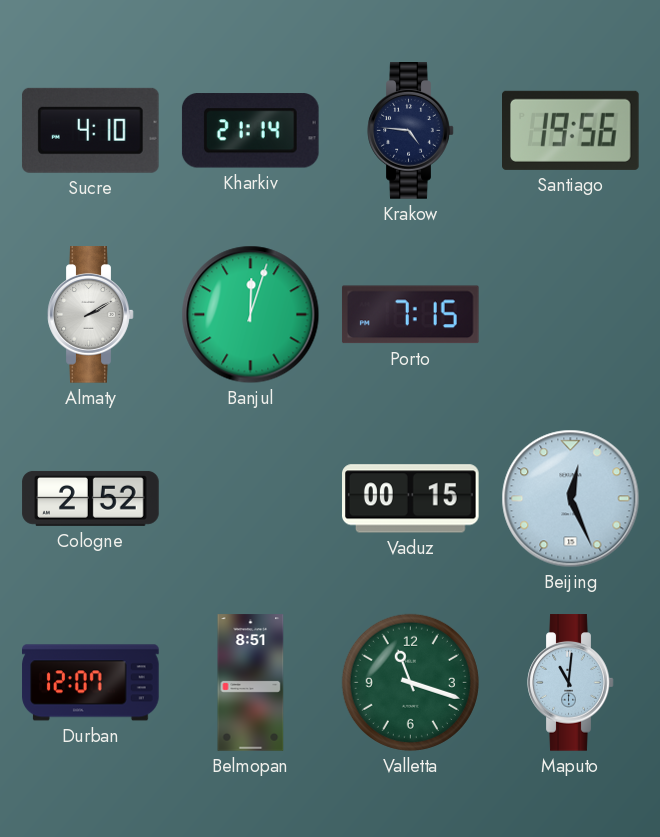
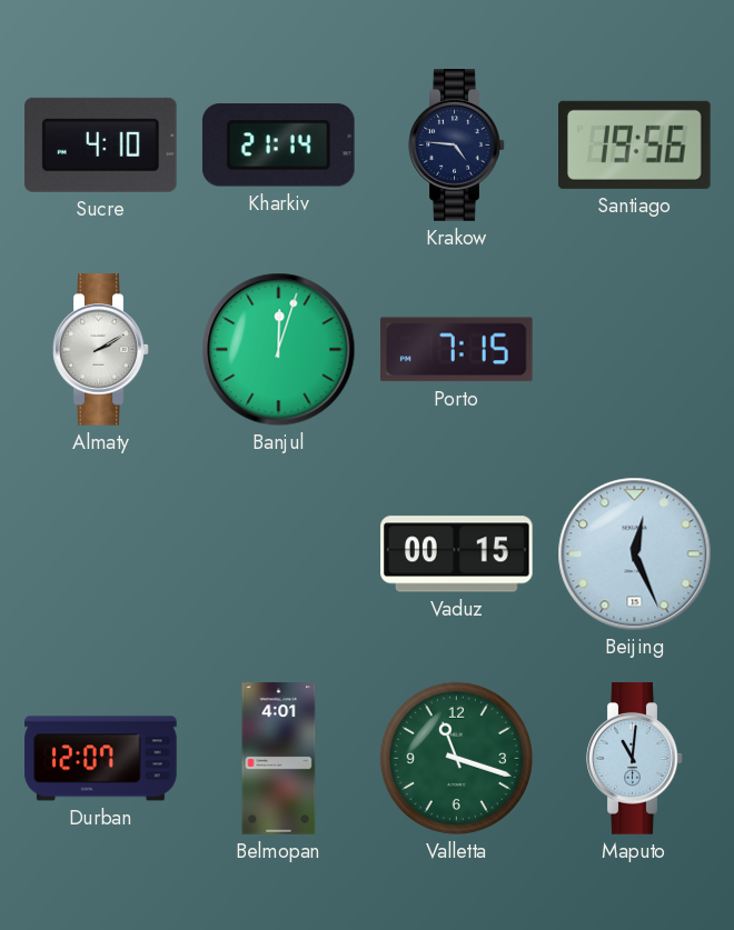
Cologne: 2:52 -> none
Belmopan: 8:51 -> 4:01
